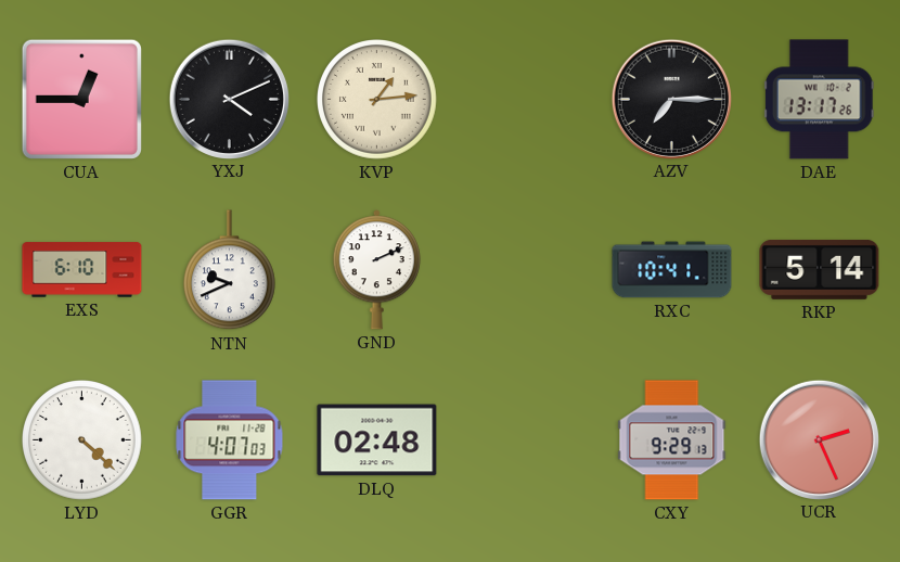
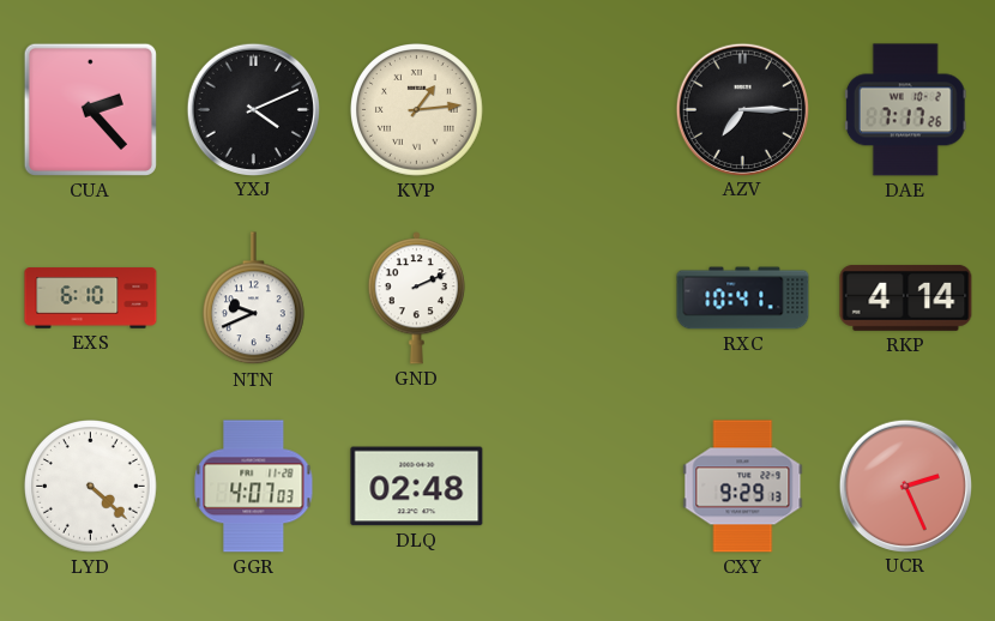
CUA: 12:45 -> 2:23
DAE: 13:17 -> 7:17
RKP: 5:14 -> 4:14
